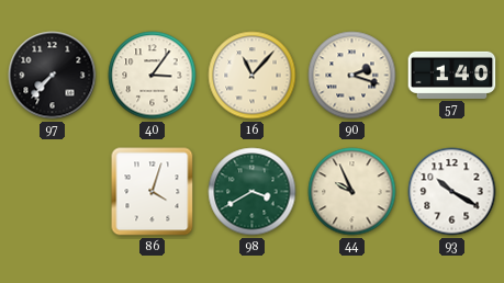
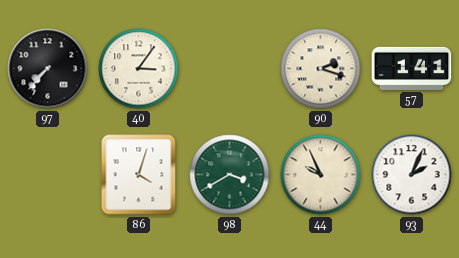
16: 11:07 -> none
57: 1:40 -> 1:41
93: 10:20 -> 2:04
